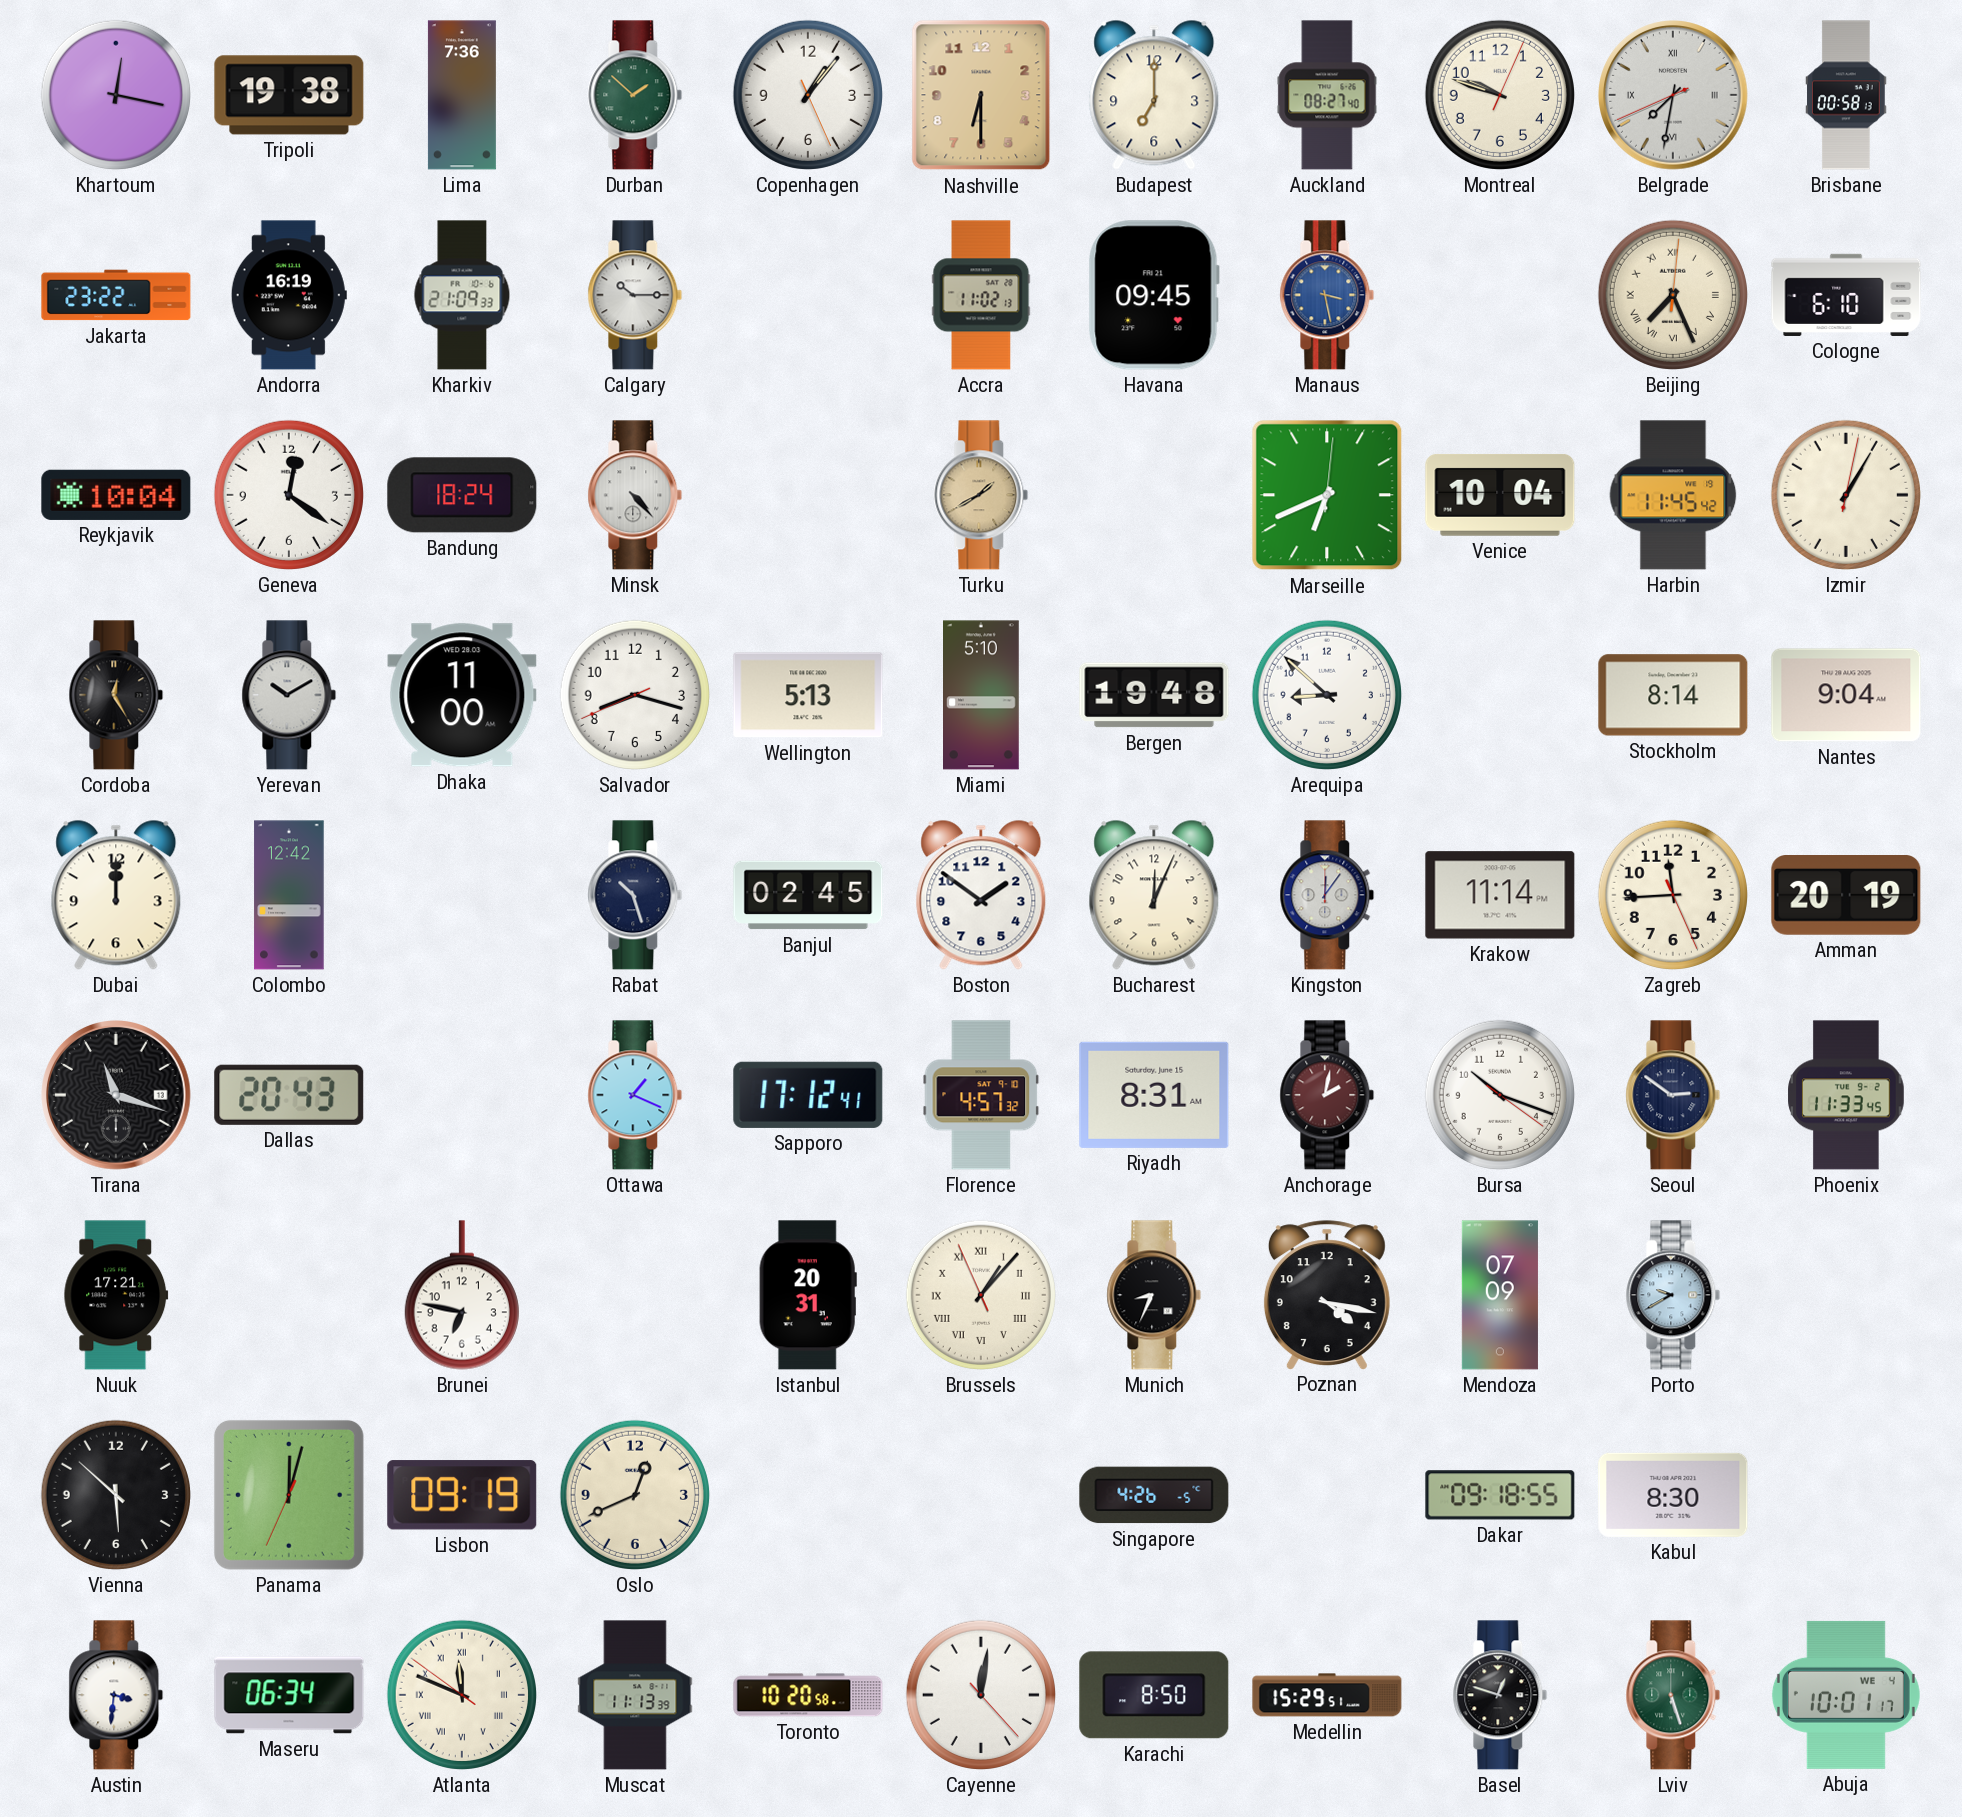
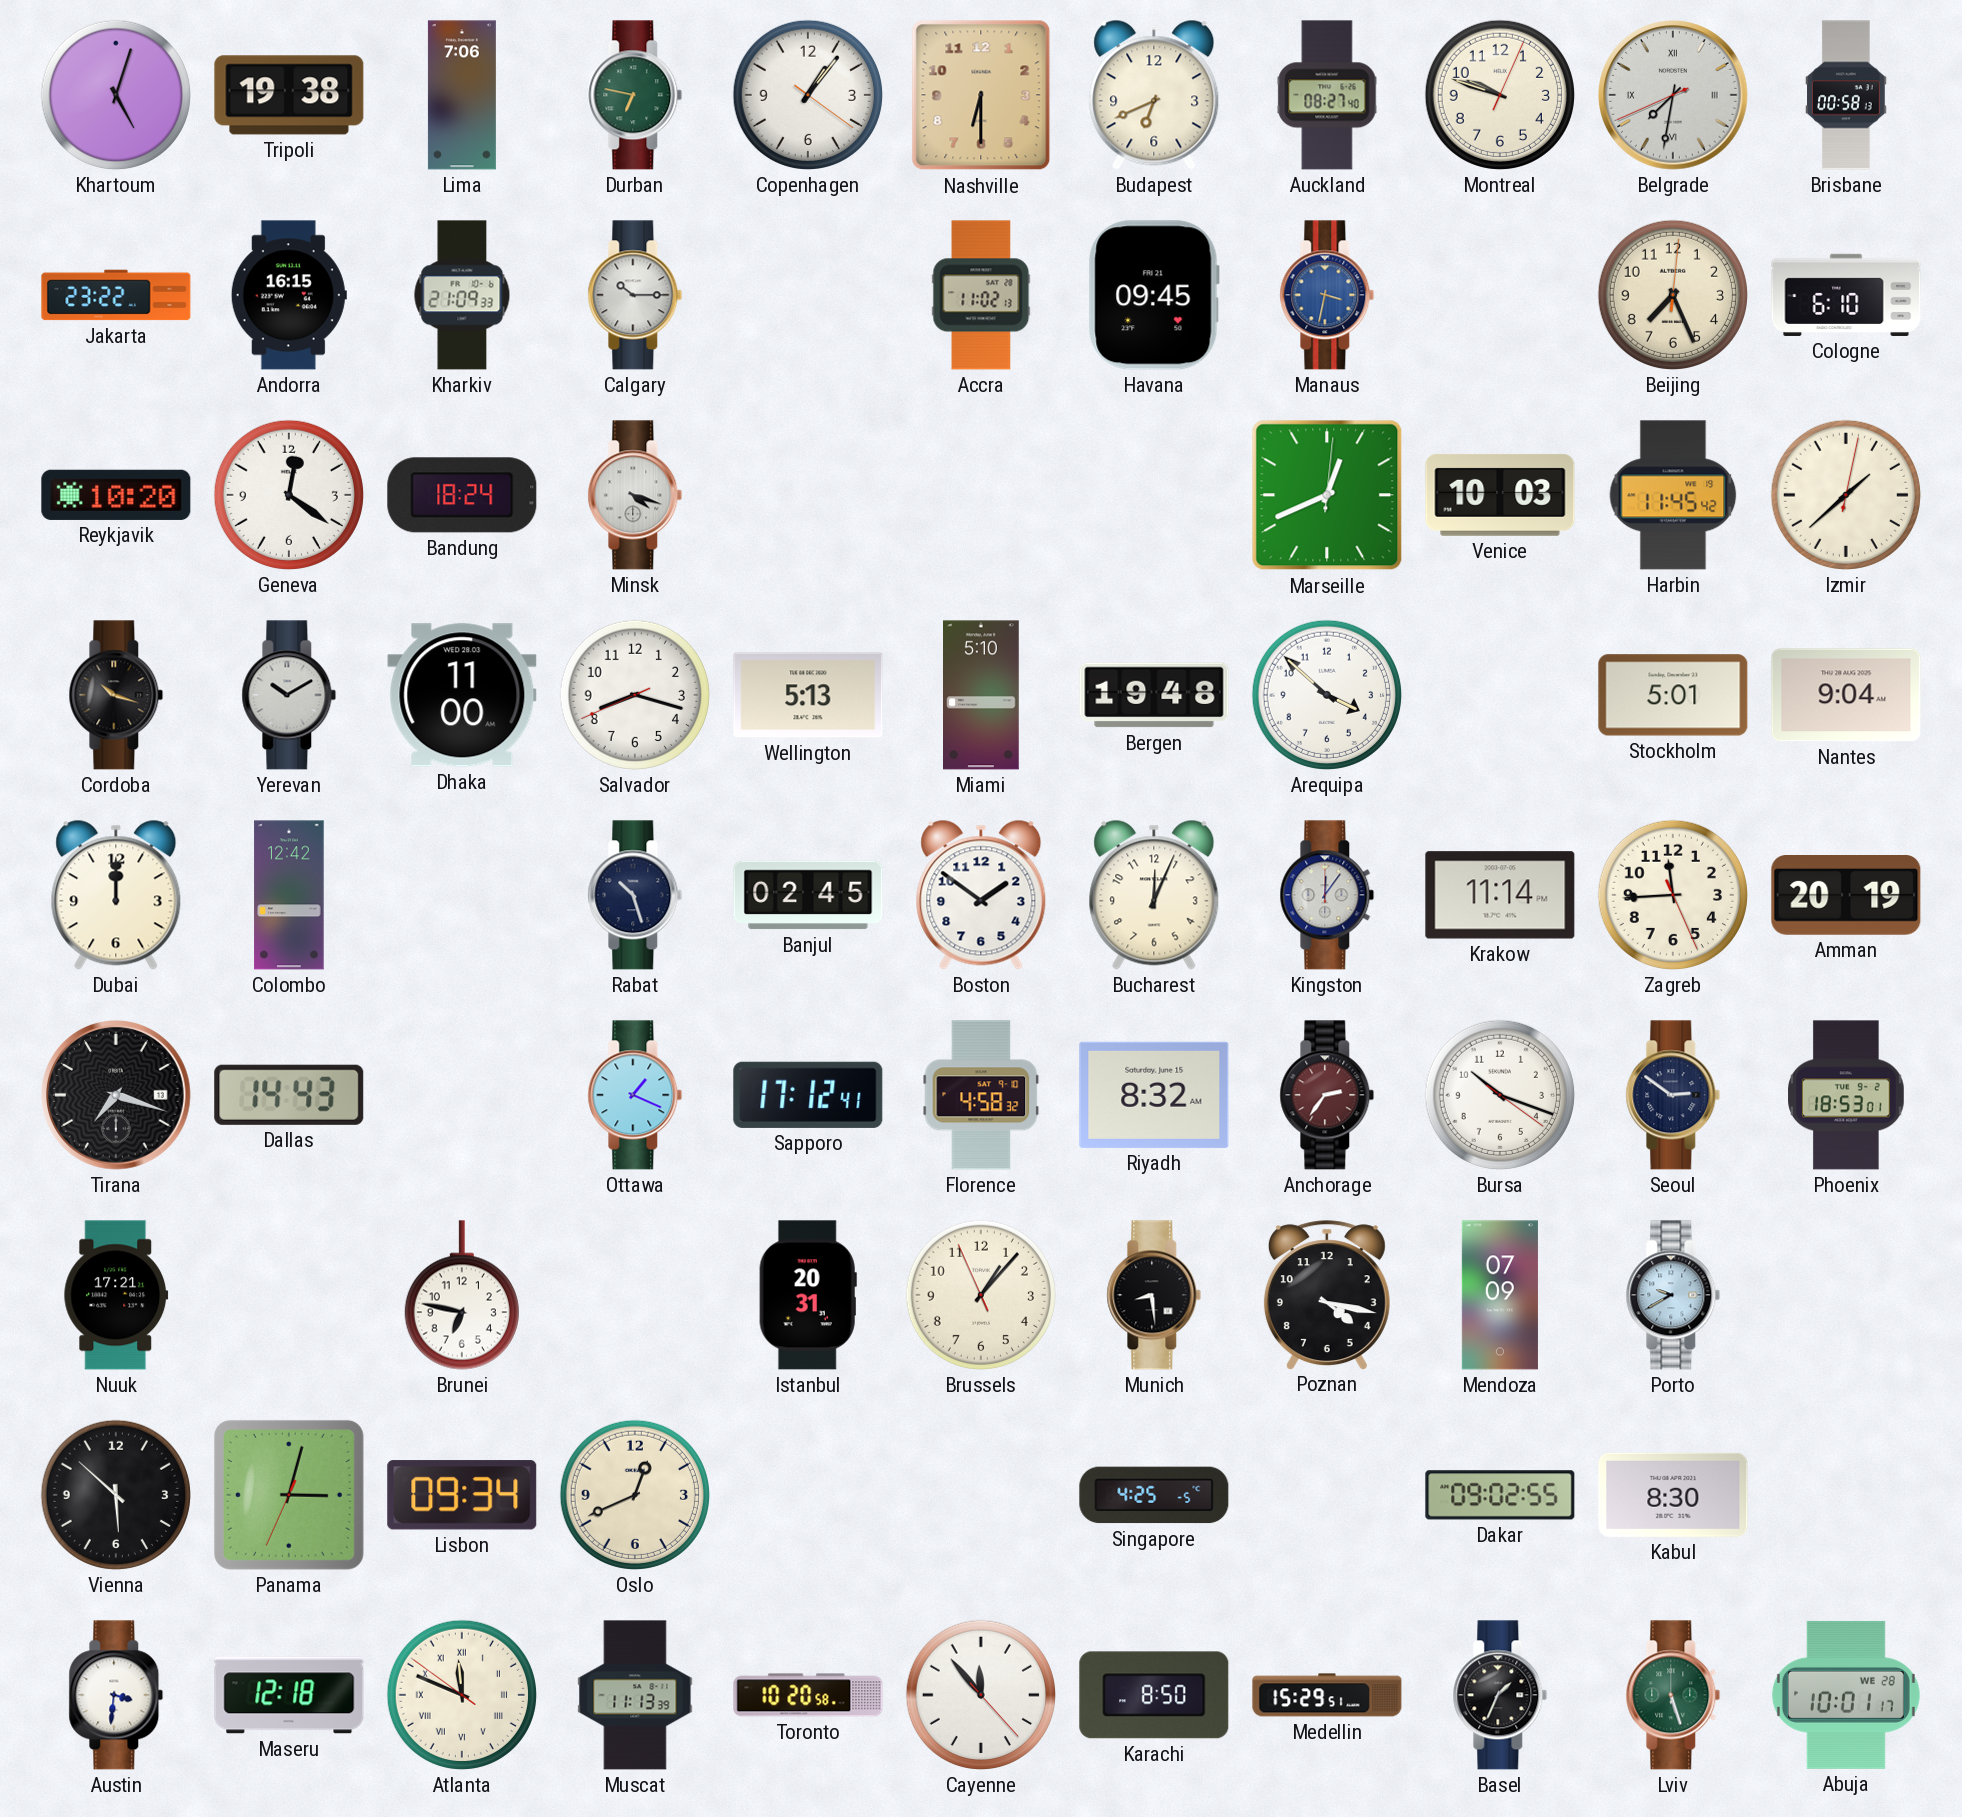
Khartoum: 12:17 -> 5:03
Lima: 7:36 -> 7:06
Durban: 1:52 -> 6:47
Copenhagen: 1:06:26 -> 1:06:21
Budapest: 7:00 -> 6:41
Andorra: 16:19 -> 16:15
Manaus: 3:28 -> 3:32
Beijing numerals: Roman -> Arabic
Reykjavik: 10:04 -> 10:20
Minsk: 4:23 -> 4:18
Turku: 1:40 -> none
Marseille: 6:41 -> 12:41
Venice: 10:04 -> 10:03
Izmir: 1:05 -> 1:38
Cordoba: 12:25 -> 10:18
Arequipa: 8:52 -> 3:52
Stockholm: 8:14 -> 5:01
Tirana: 11:18 -> 7:18
Dallas: 20:43 -> 14:43
Florence: 4:57 -> 4:58
Riyadh: 8:31 -> 8:32
Anchorage: 2:02 -> 2:36
Phoenix: 11:33 -> 18:53
Brussels numerals: Roman -> Arabic
Munich: 8:34 -> 8:29
Panama: 12:02 -> 3:02
Lisbon: 09:19 -> 09:34
Singapore: 4:26 -> 4:25
Dakar: 09:18 -> 09:02
Maseru: 06:34 -> 12:18
Cayenne: 12:01 -> 11:53
Basel: 12:48 -> 1:34
Abuja date: WE 4 -> WE 28
